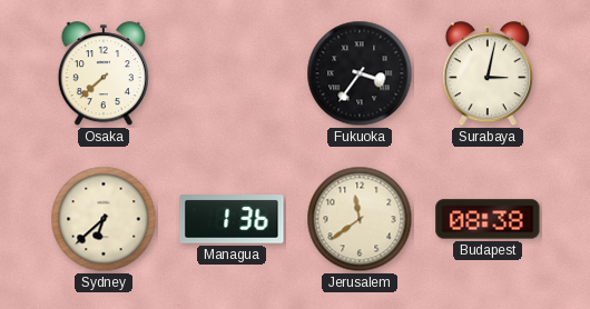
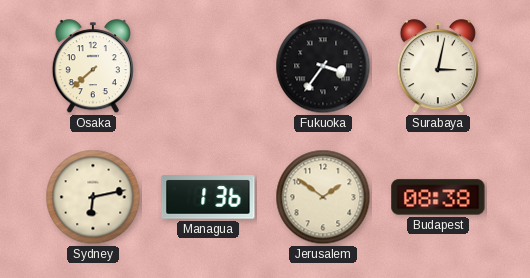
Sydney: 6:38 -> 6:13
Jerusalem: 11:39 -> 1:51
